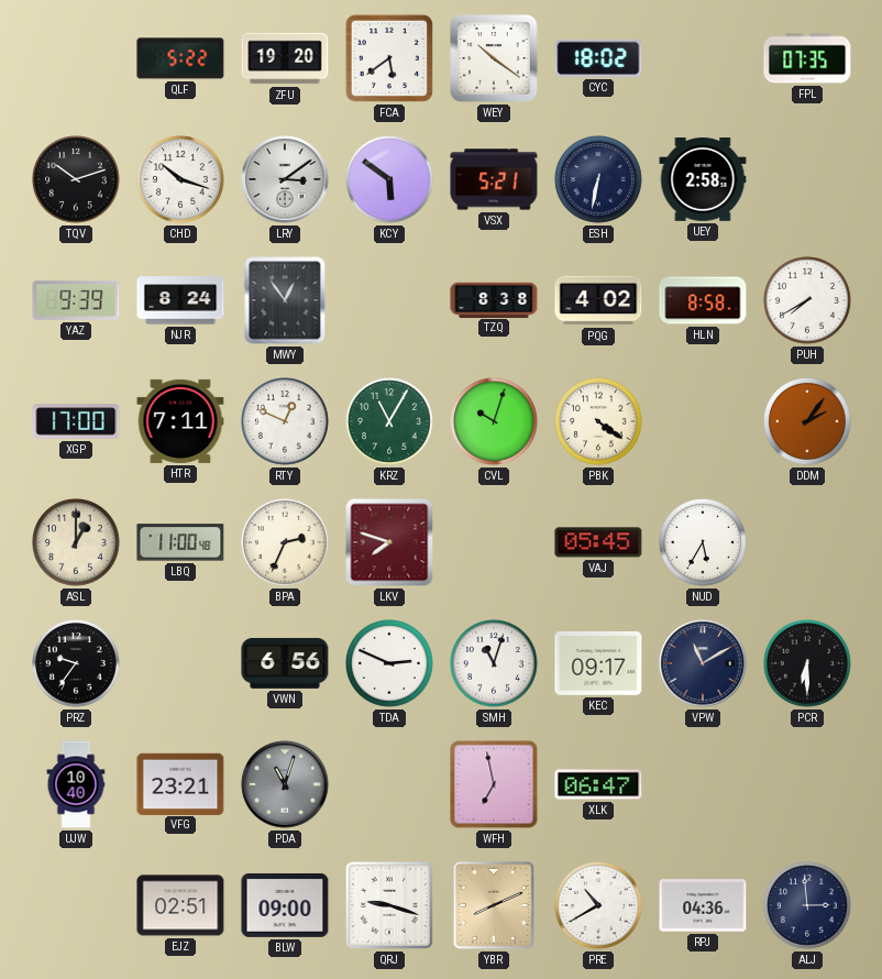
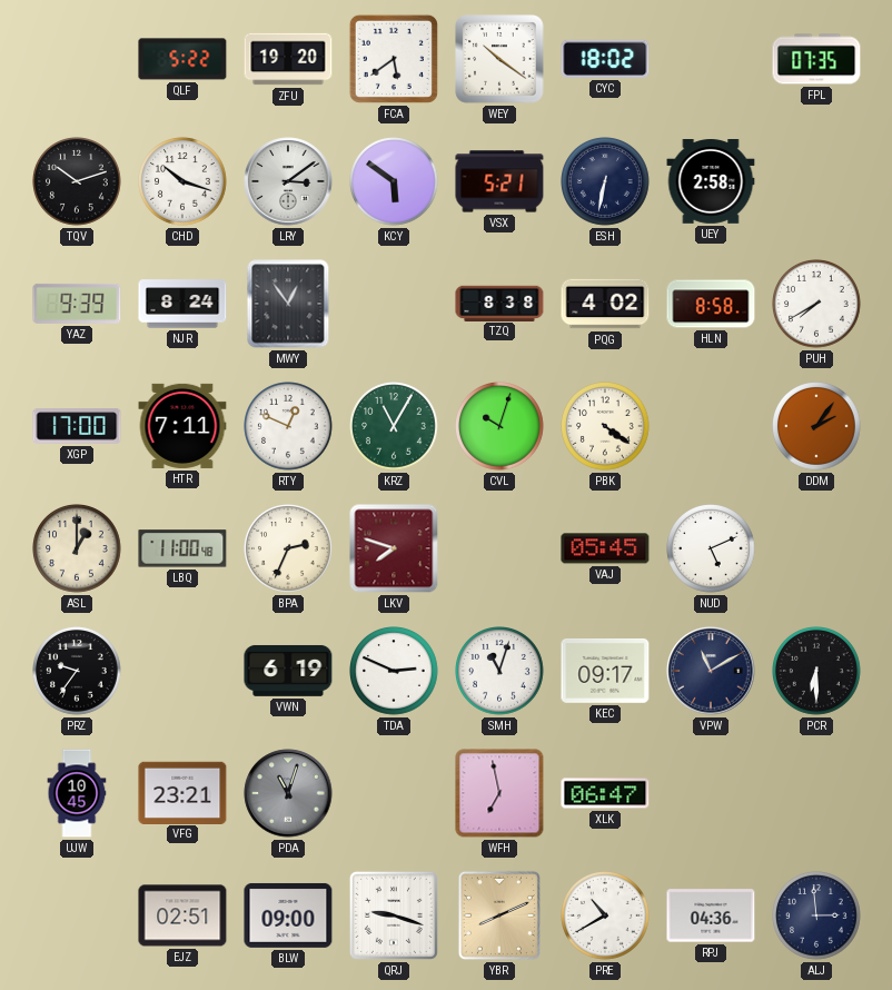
NUD: 5:35 -> 5:11
VWN: 6:56 -> 6:19
UJW: 10:40 -> 10:45
